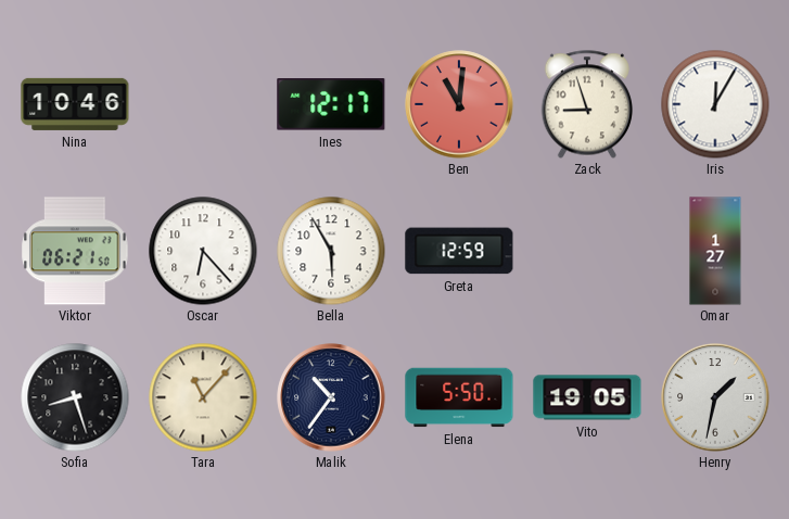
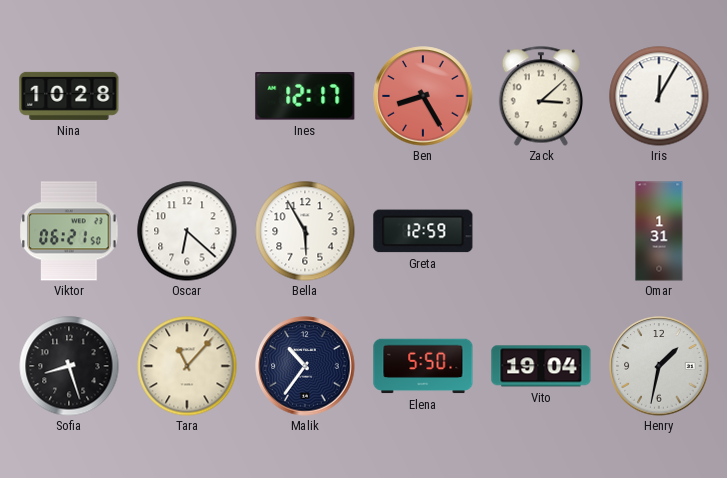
Nina: 10:46 -> 10:28
Ben: 11:01 -> 8:25
Zack: 8:57 -> 3:08
Oscar: 6:23 -> 6:22
Omar: 1:27 -> 1:31
Vito: 19:05 -> 19:04
